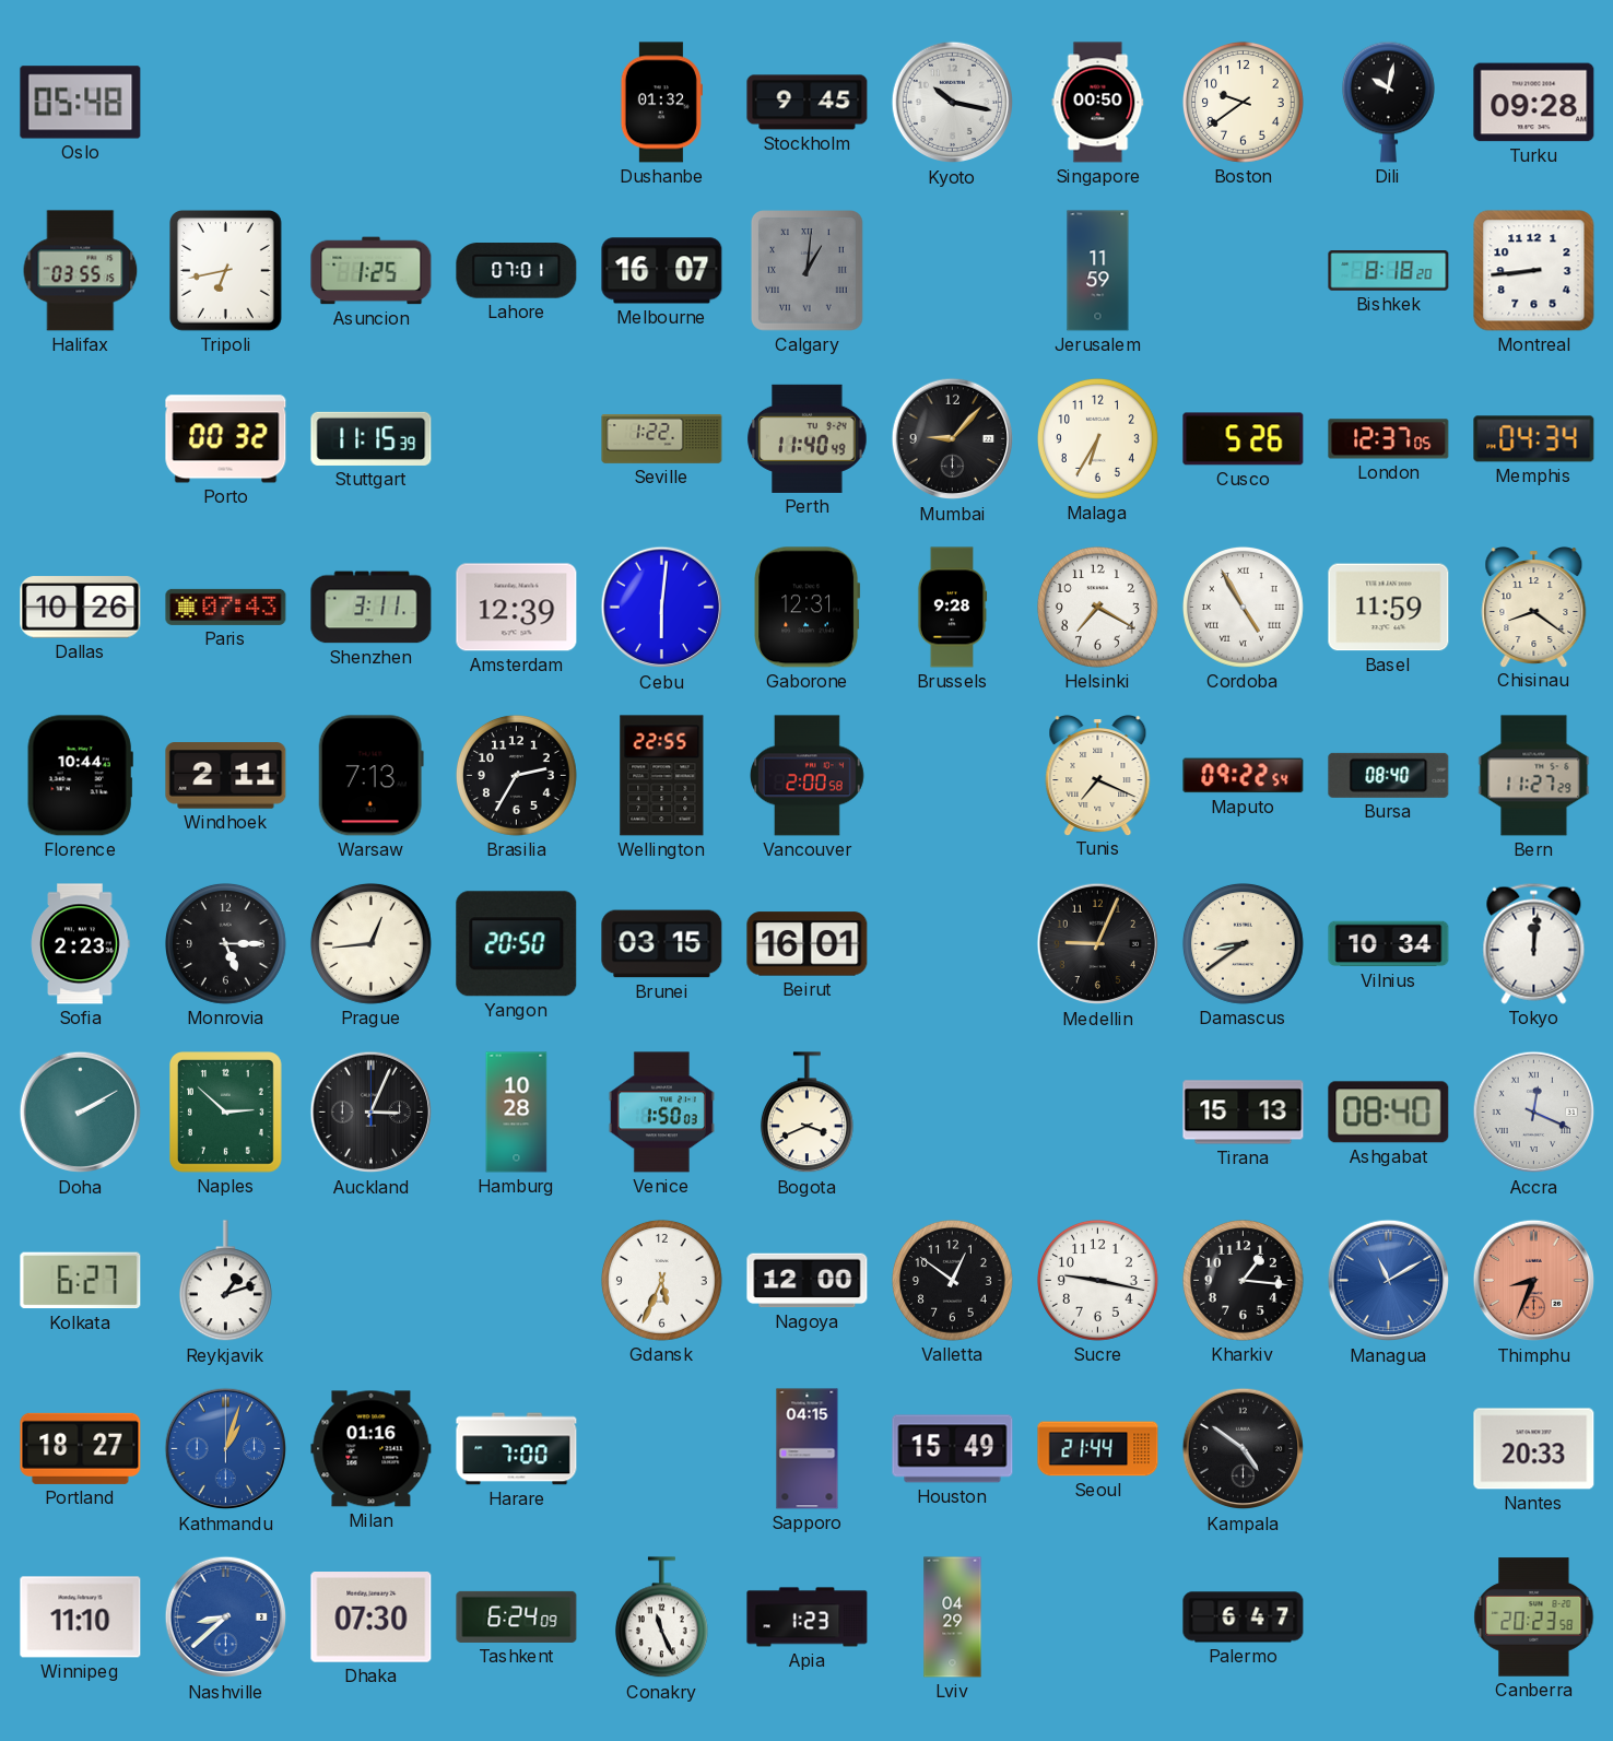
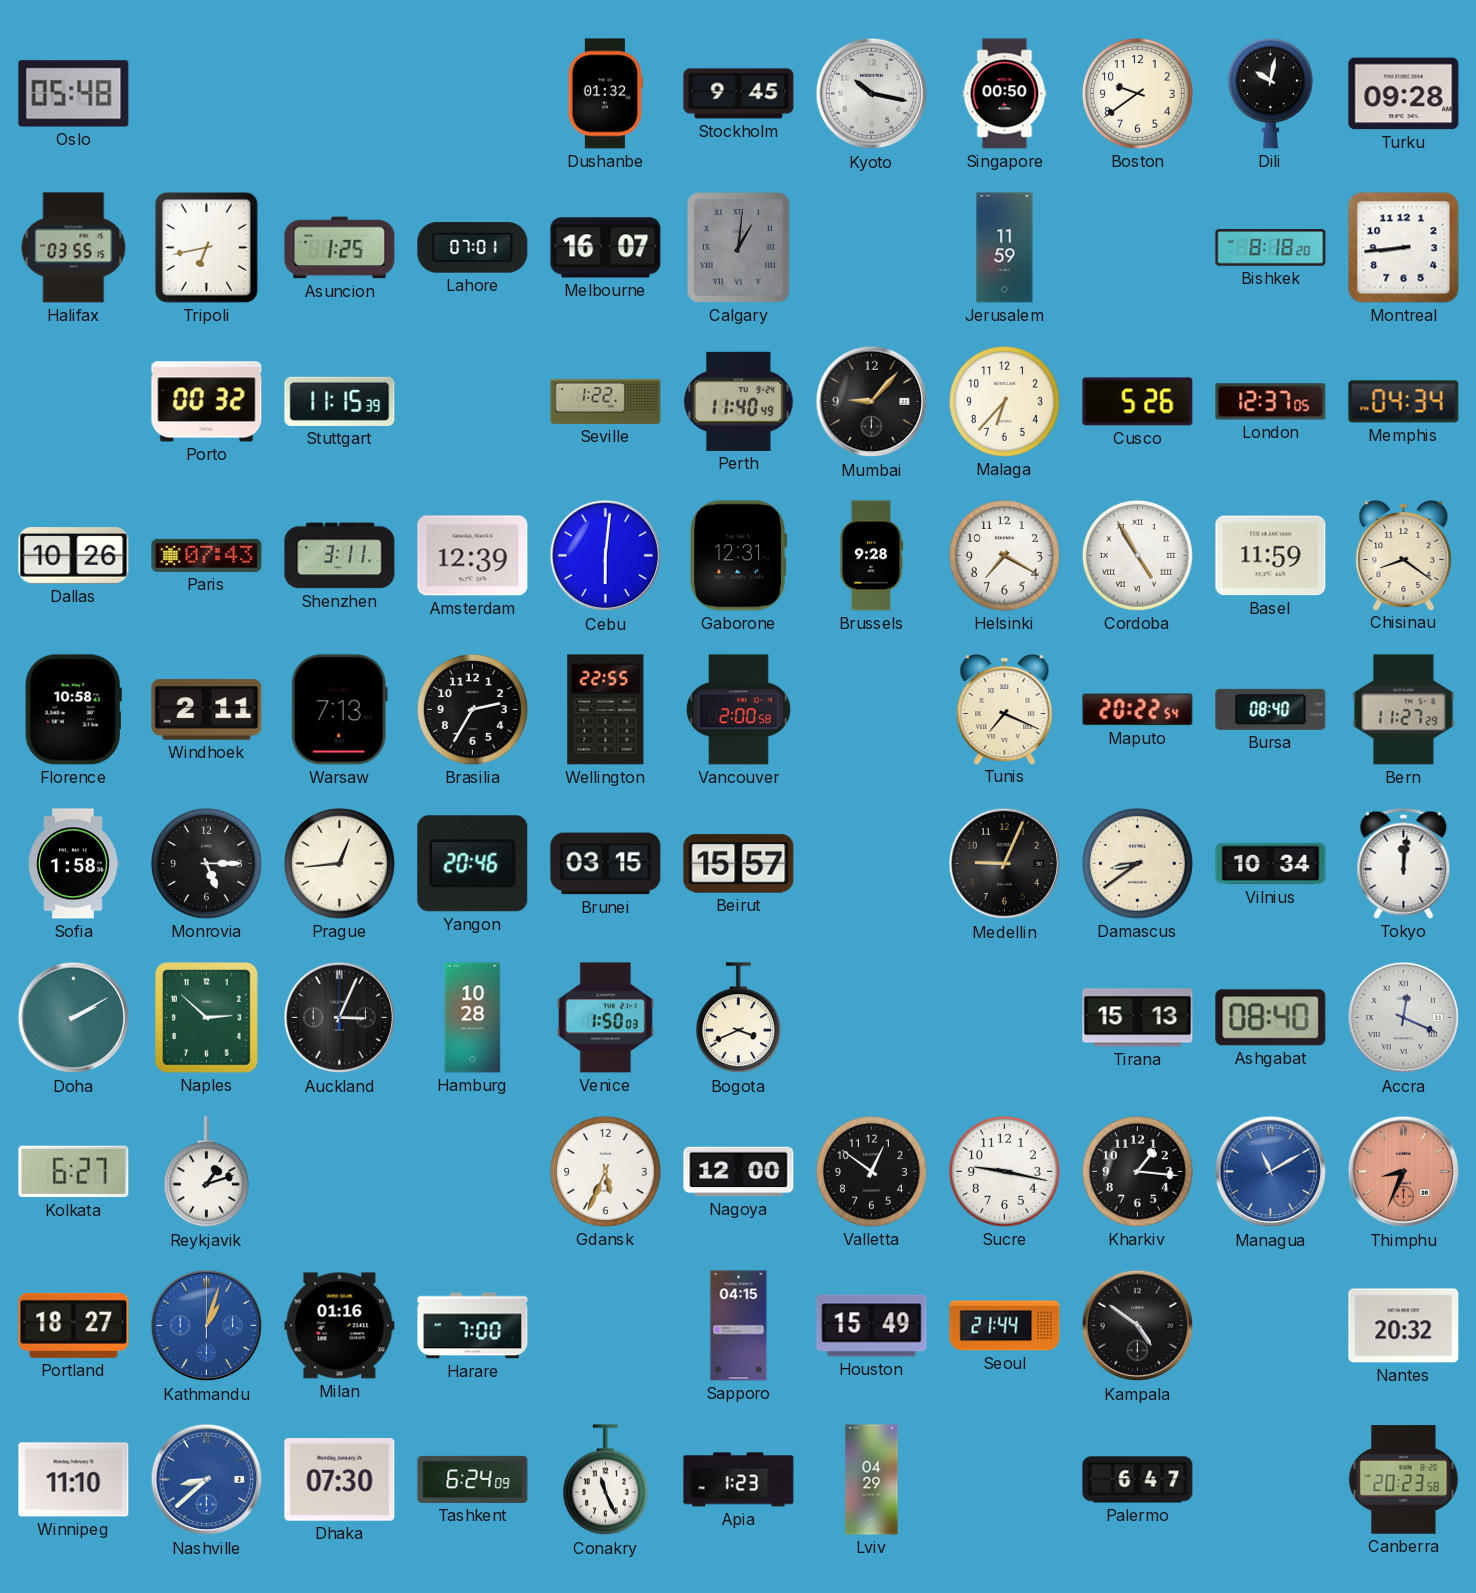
Malaga: 6:35 -> 6:37
Florence: 10:44 -> 10:58
Maputo: 09:22 -> 20:22
Sofia: 2:23 -> 1:58
Yangon: 20:50 -> 20:46
Beirut: 16:01 -> 15:57
Nantes: 20:33 -> 20:32
